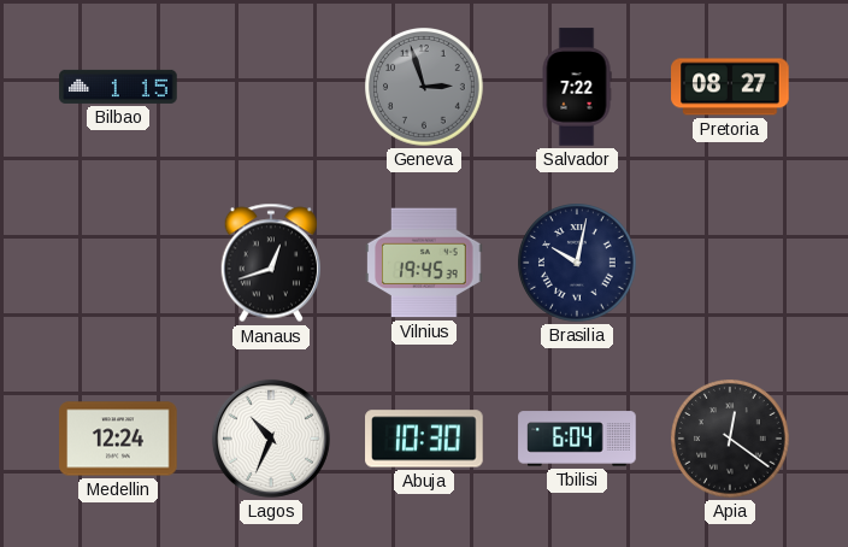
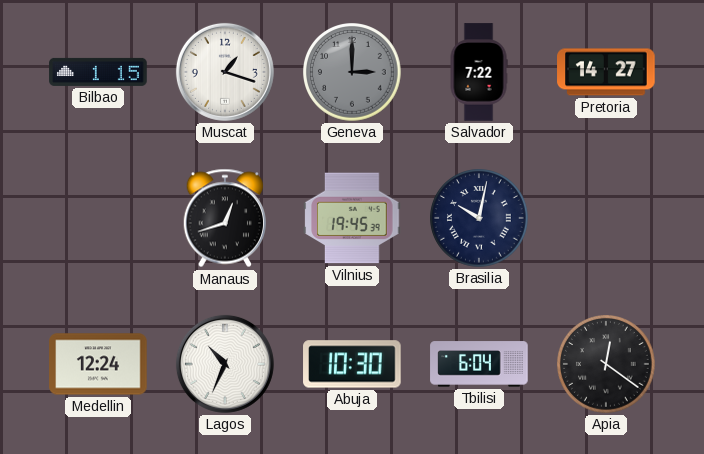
Muscat: none -> 1:18
Geneva: 2:57 -> 3:00
Pretoria: 08:27 -> 14:27
